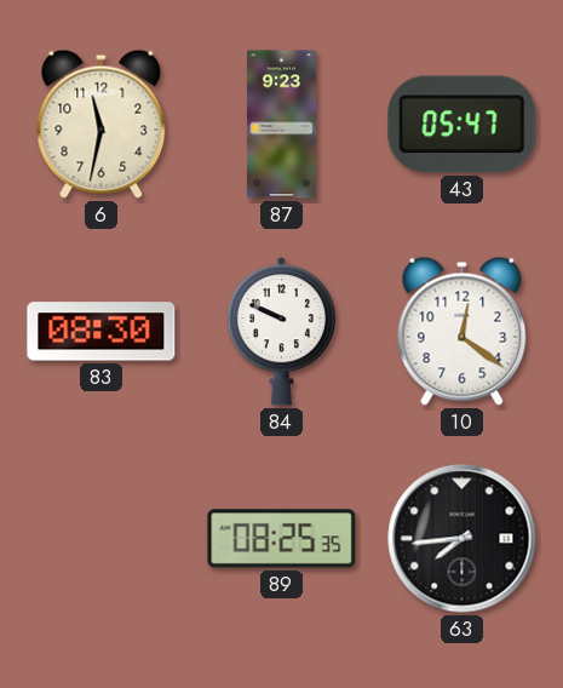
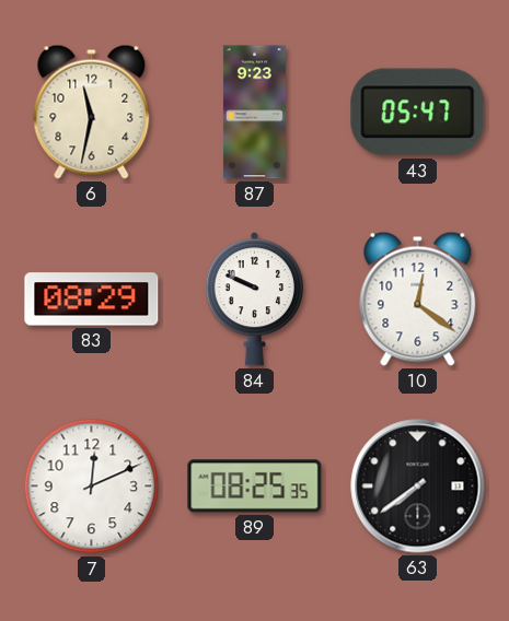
83: 08:30 -> 08:29
7: none -> 12:11
63: 7:44 -> 7:39
